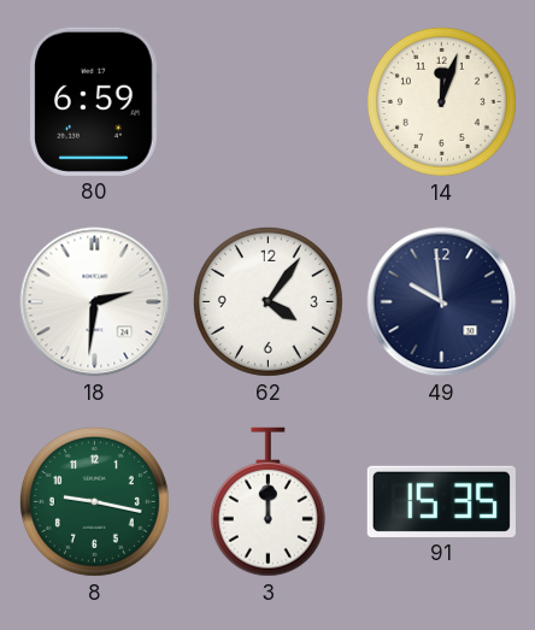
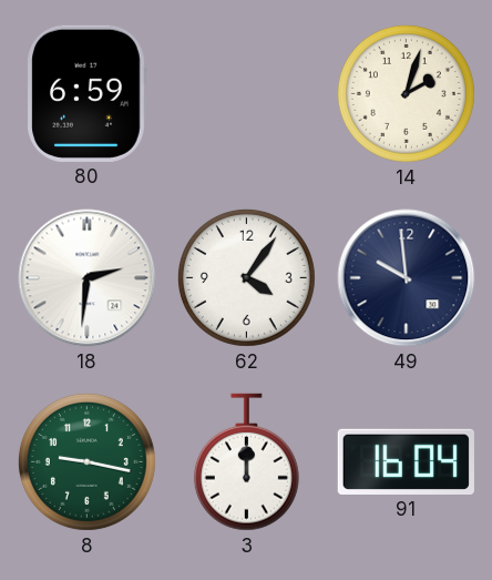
14: 12:03 -> 2:03
91: 15:35 -> 16:04
